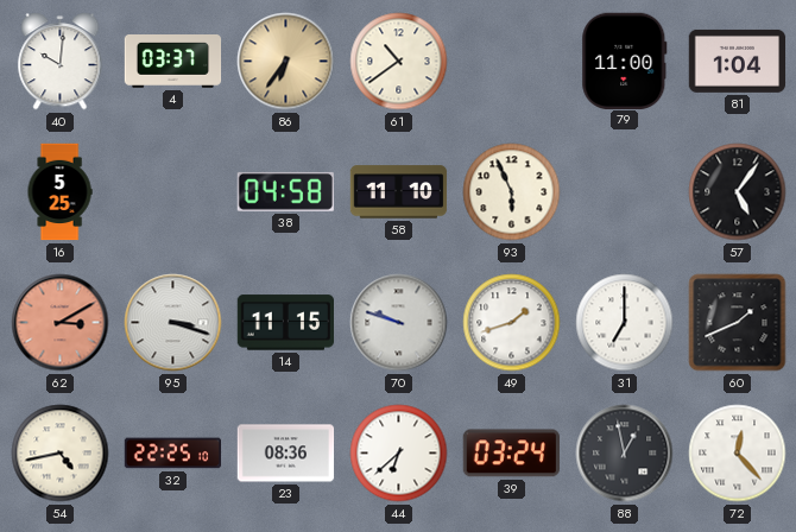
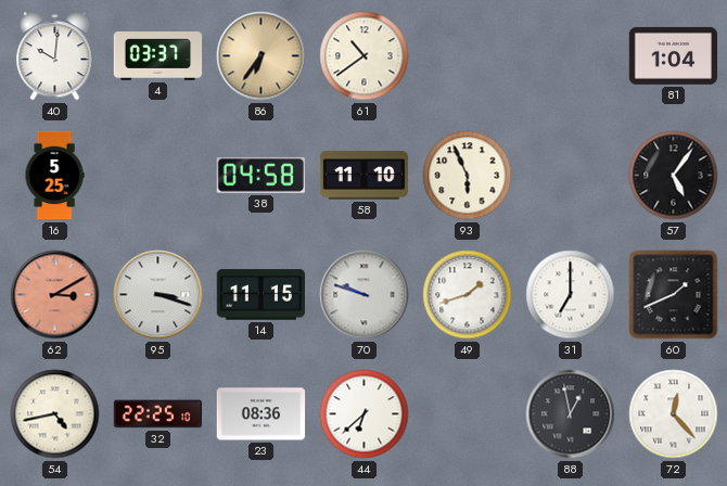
79: 11:00 -> none
39: 03:24 -> none
